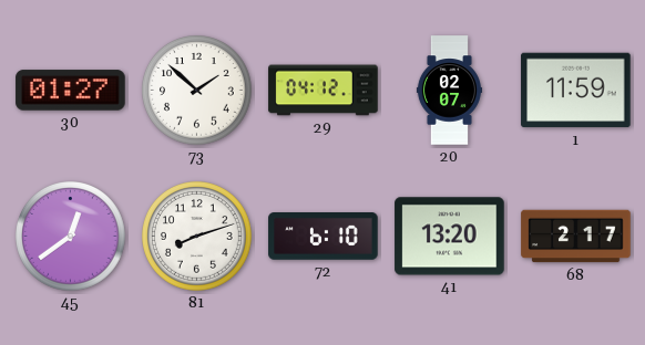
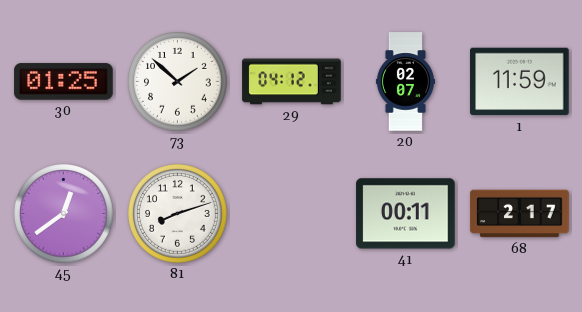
30: 01:27 -> 01:25
72: 6:10 -> none
41: 13:20 -> 00:11
